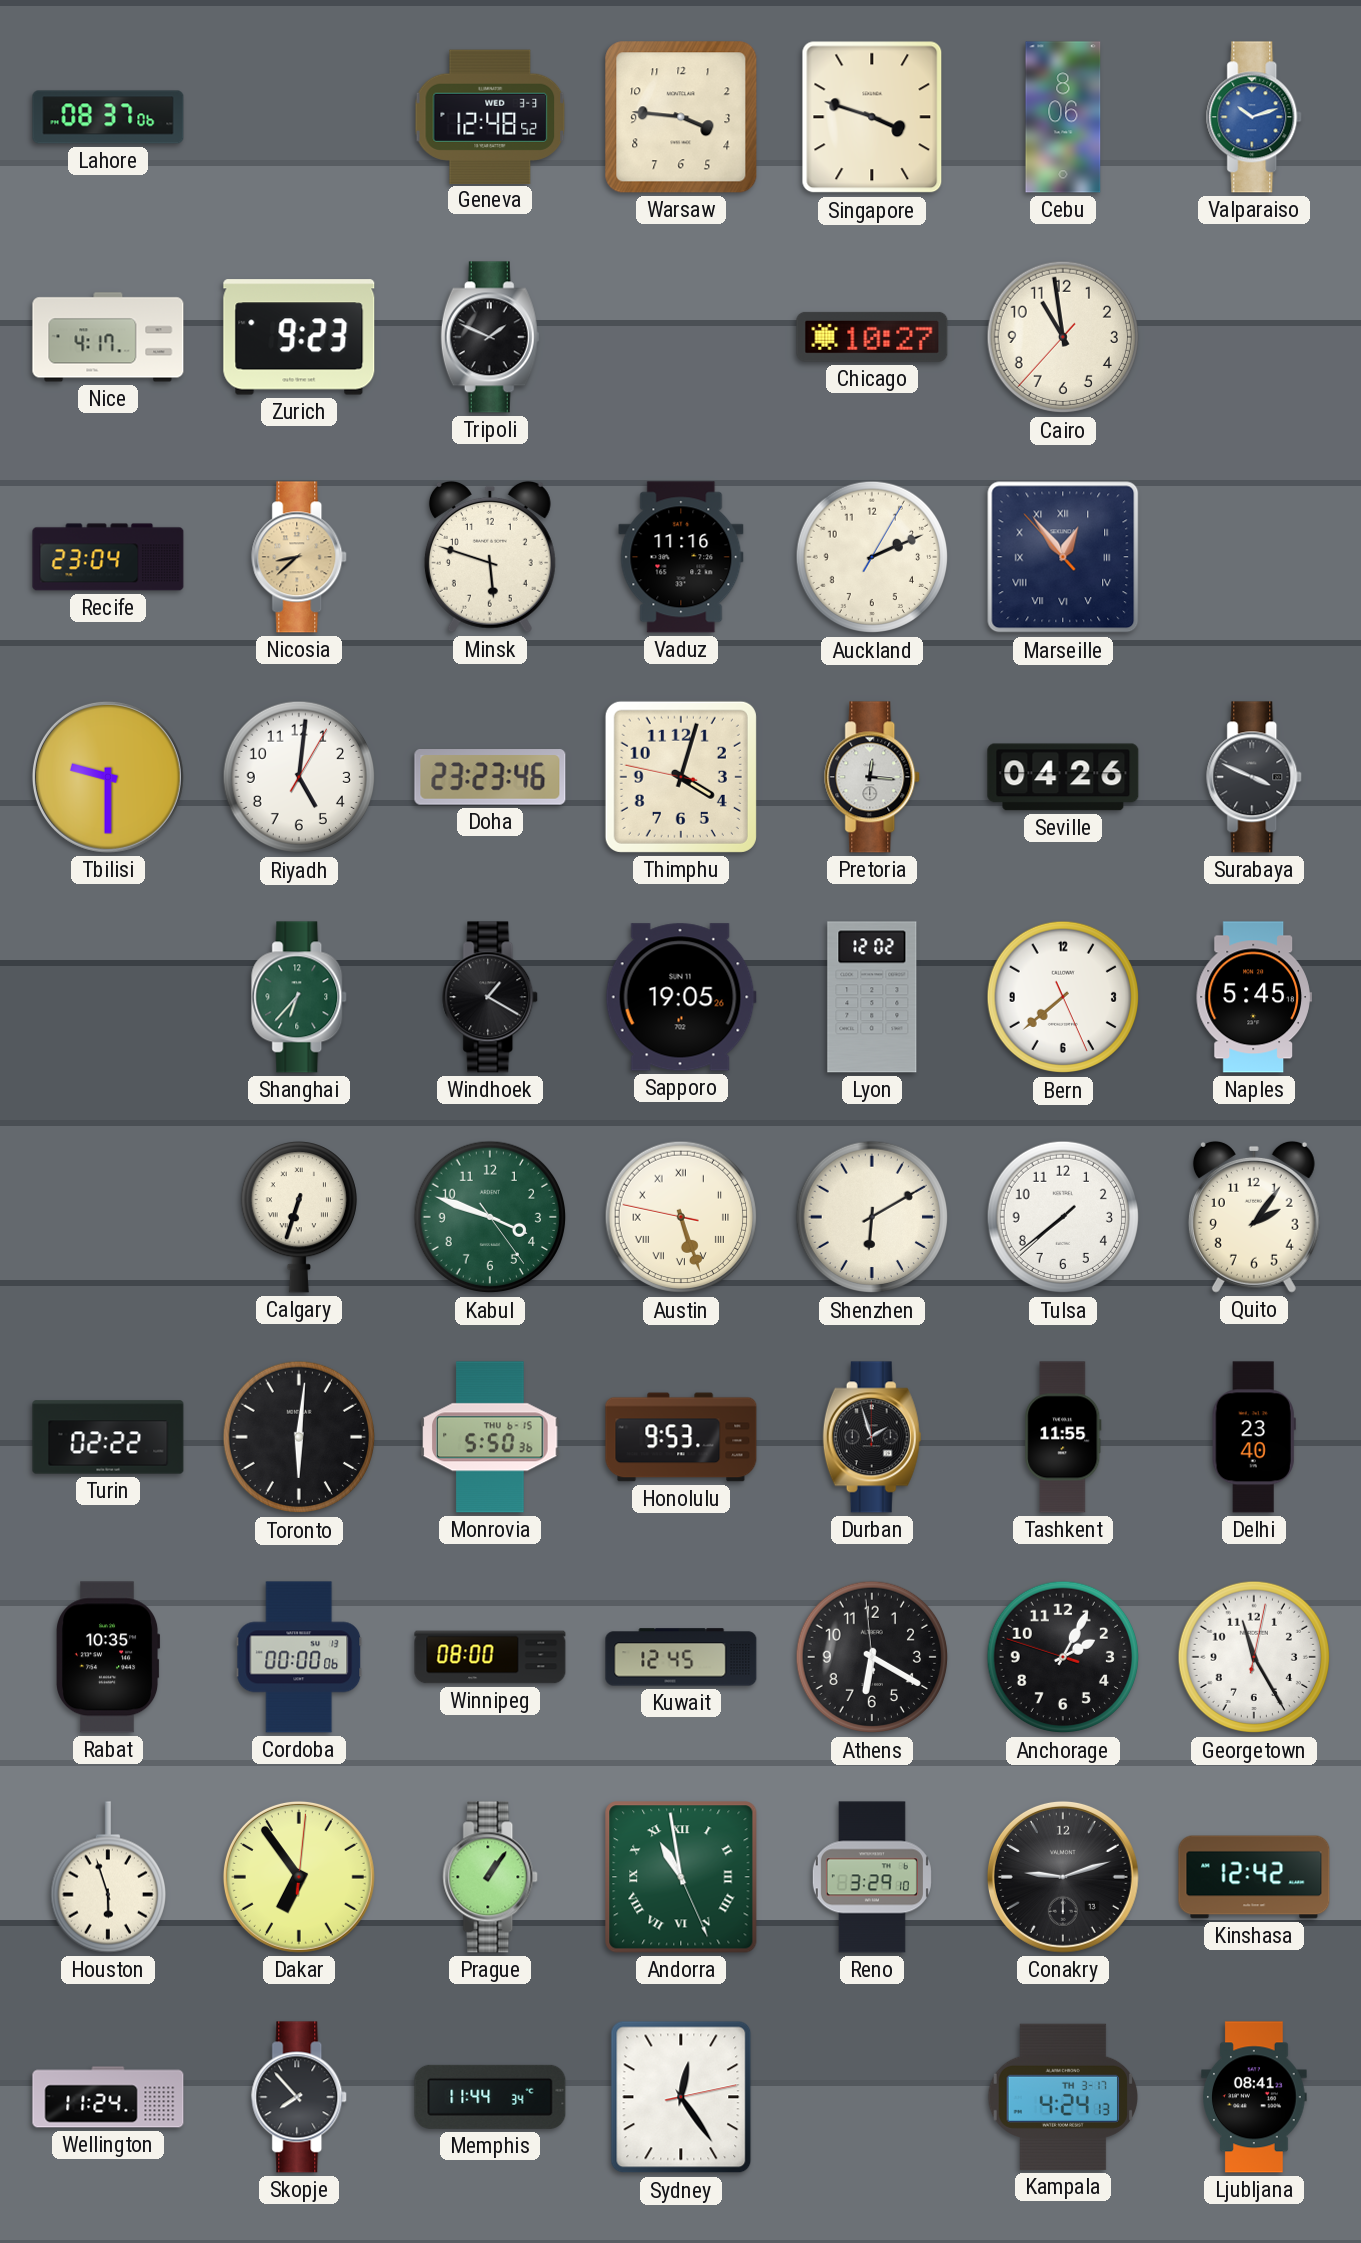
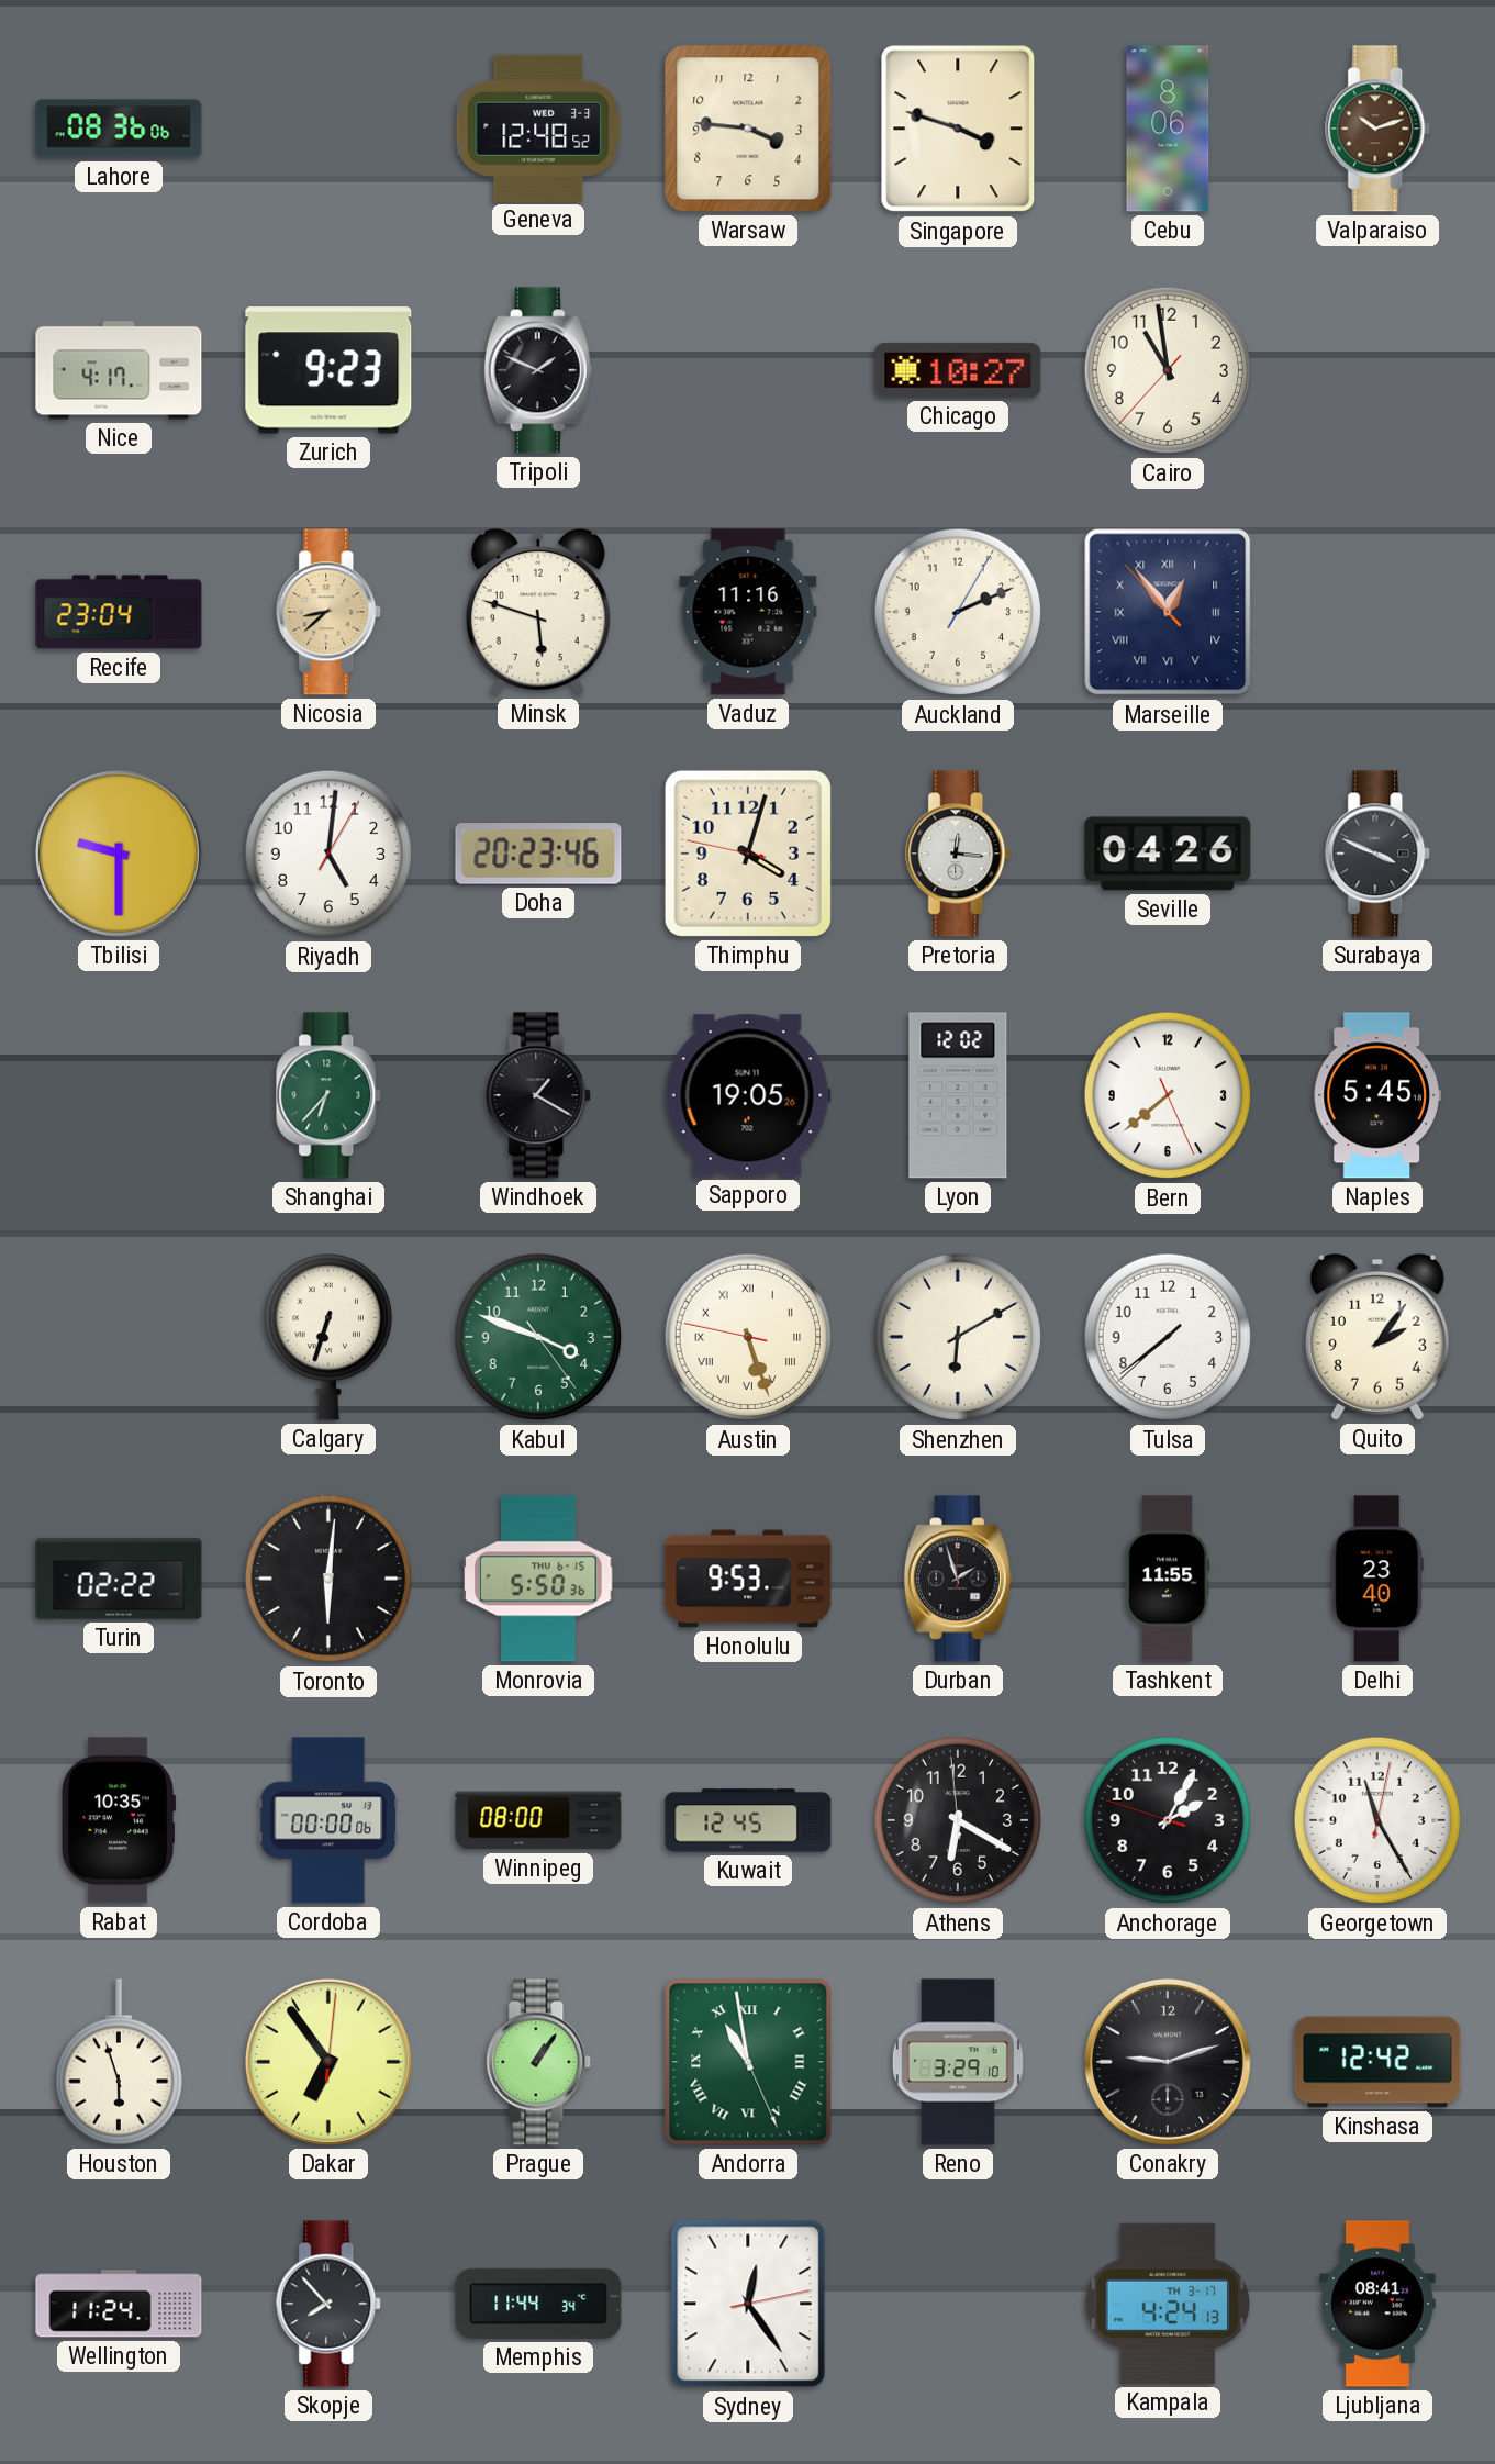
Lahore: 08:37 -> 08:36
Valparaiso dial: blue -> brown
Doha: 23:23 -> 20:23
